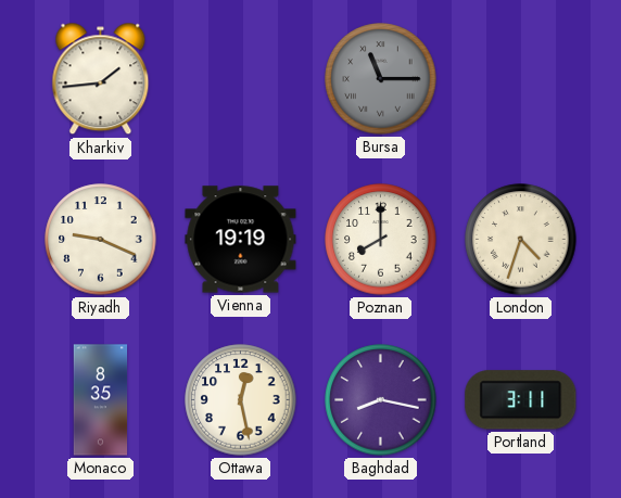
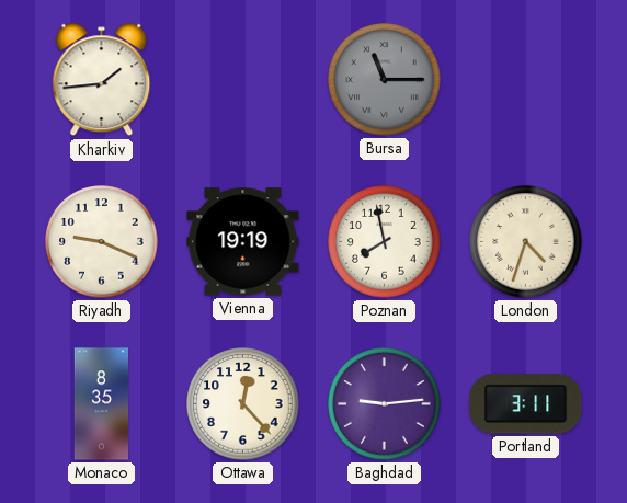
Poznan: 8:00 -> 7:58
Ottawa: 12:28 -> 12:23
Baghdad: 8:17 -> 9:14
